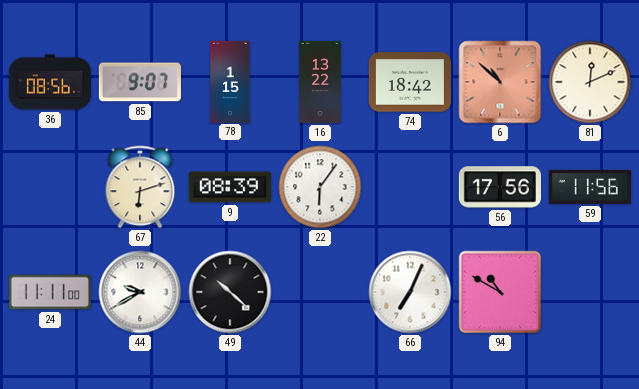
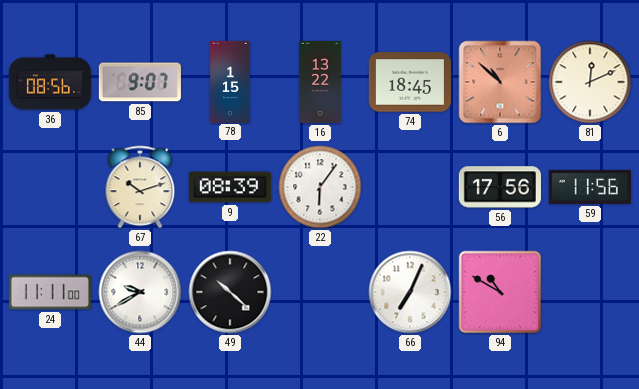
74: 18:42 -> 18:45
67: 6:12 -> 10:12
